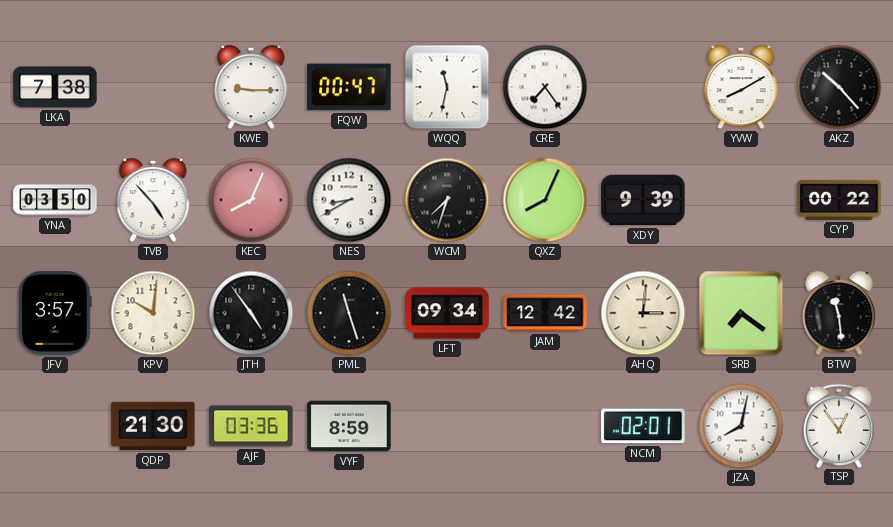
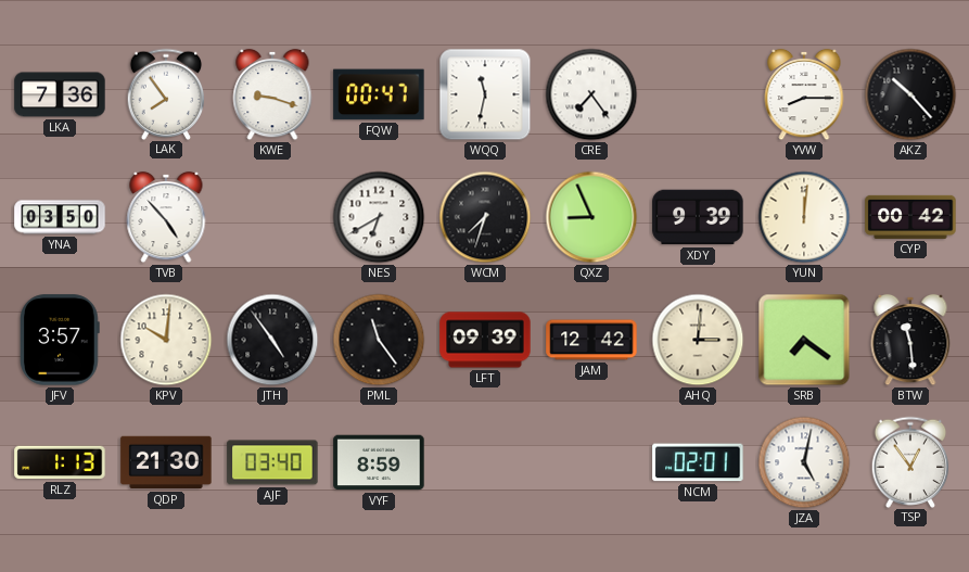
LKA: 7:38 -> 7:36
LAK: none -> 7:54
KWE: 9:15 -> 9:18
YVW: 8:10 -> 8:15
KEC: 8:04 -> none
NES: 8:40 -> 6:40
QXZ: 8:04 -> 8:56
YUN: none -> 12:01
CYP: 00:22 -> 00:42
PML: 11:27 -> 11:24
LFT: 09:34 -> 09:39
RLZ: none -> 1:13
AJF: 03:36 -> 03:40
JZA: 8:02 -> 5:02
